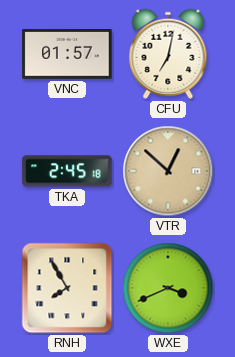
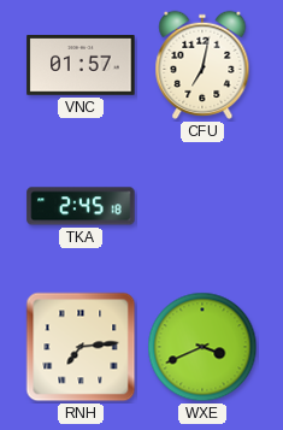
VTR: 12:52 -> none
RNH: 7:55 -> 7:14
